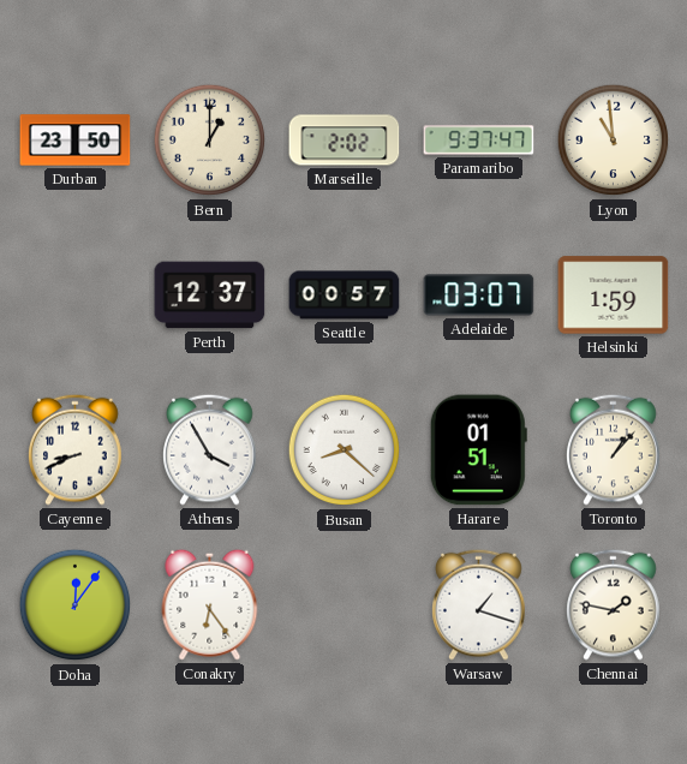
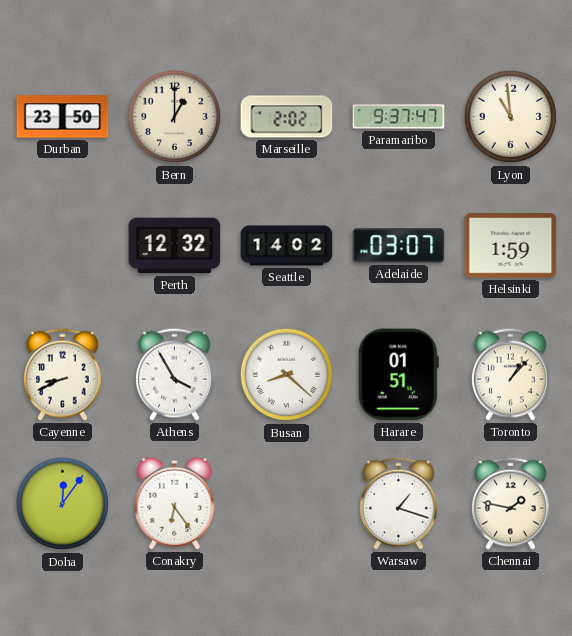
Perth: 12:37 -> 12:32
Seattle: 00:57 -> 14:02
